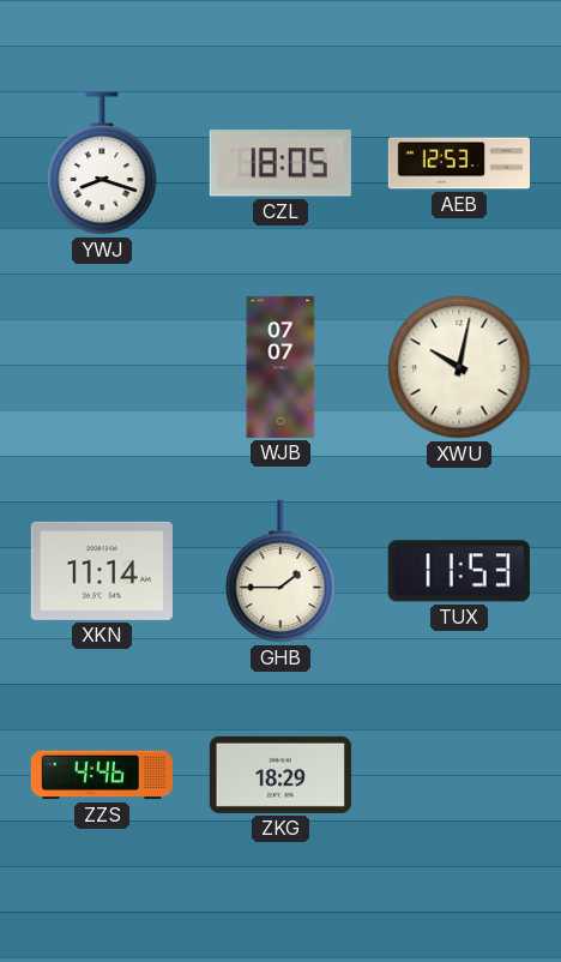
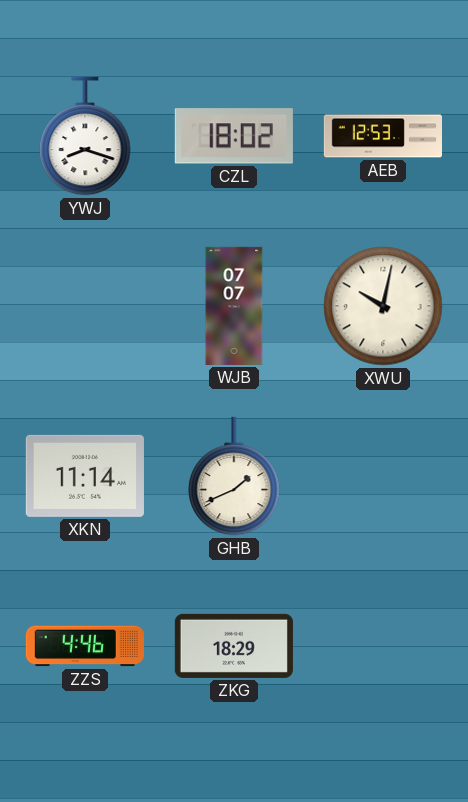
CZL: 18:05 -> 18:02
GHB: 1:45 -> 1:41
TUX: 11:53 -> none
